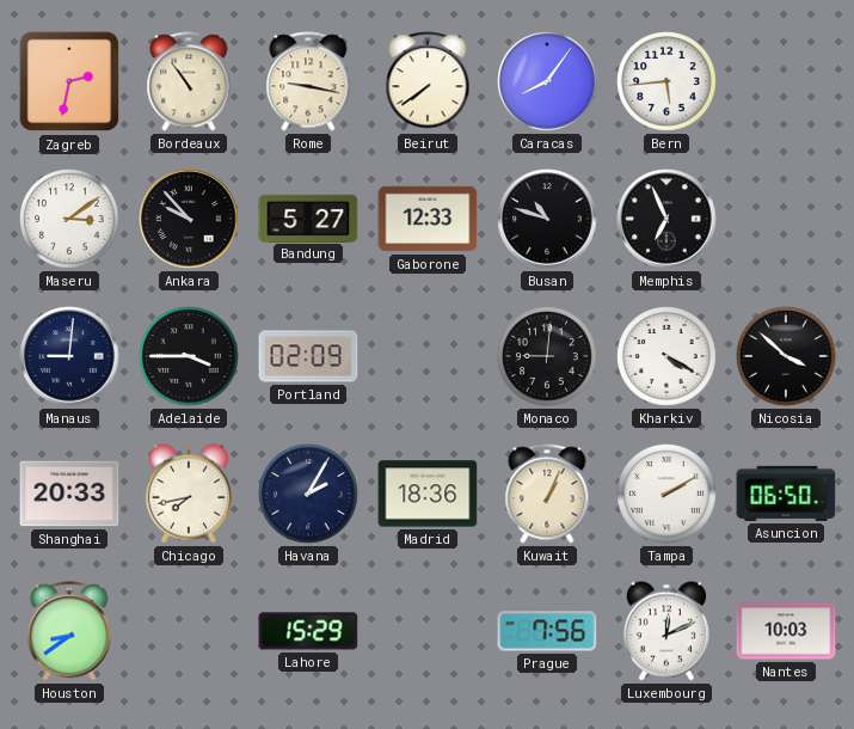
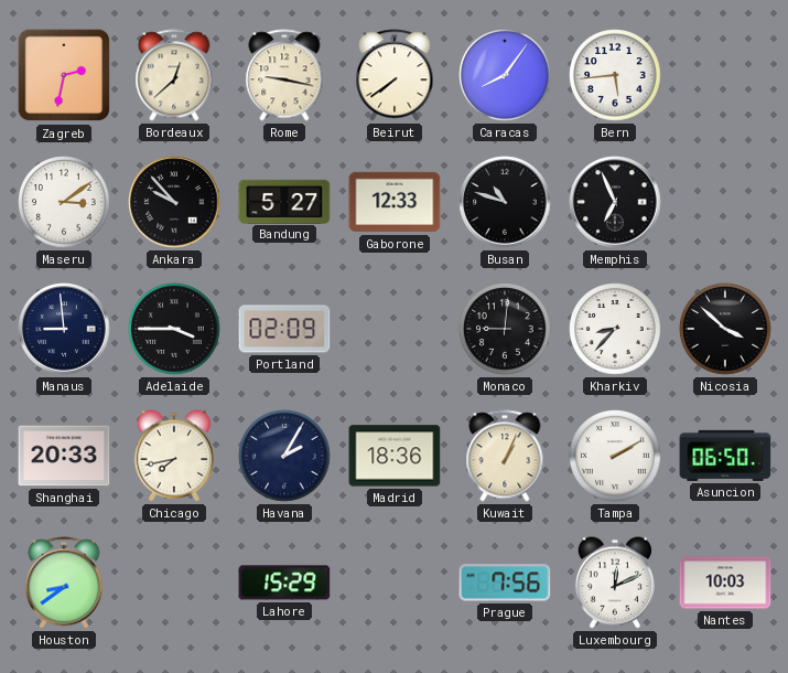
Bordeaux: 10:54 -> 12:38
Manaus: 9:01 -> 8:59
Kharkiv: 4:20 -> 8:37
